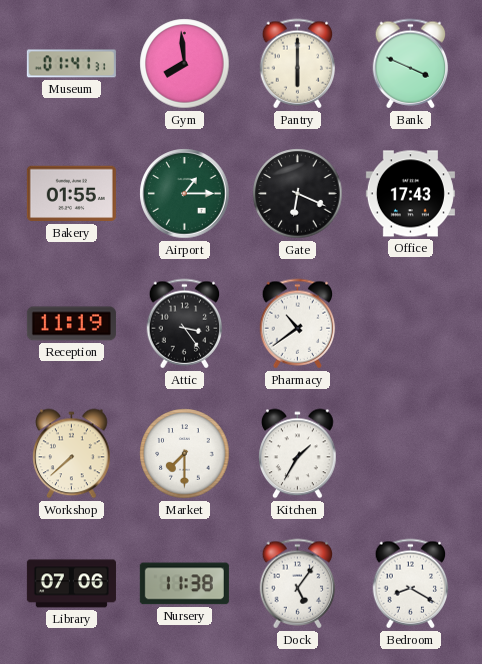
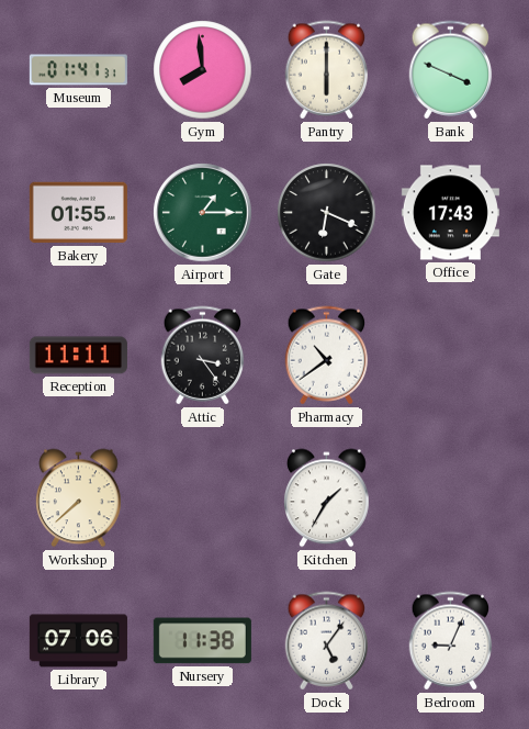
Reception: 11:19 -> 11:11
Market: 7:30 -> none
Bedroom: 8:20 -> 9:04
